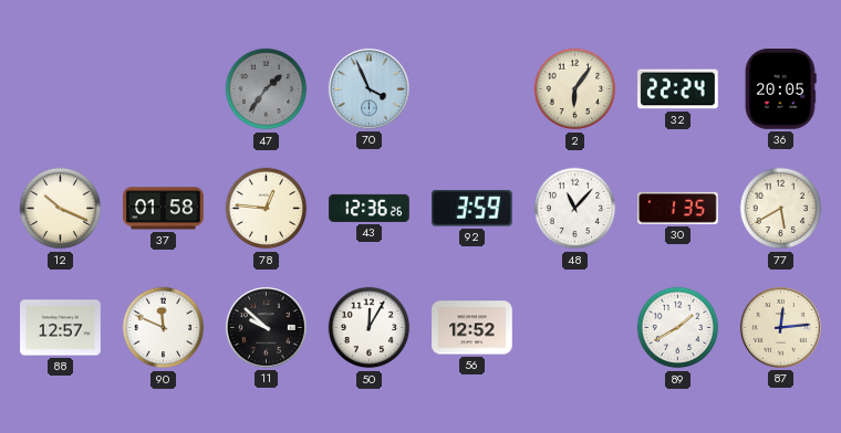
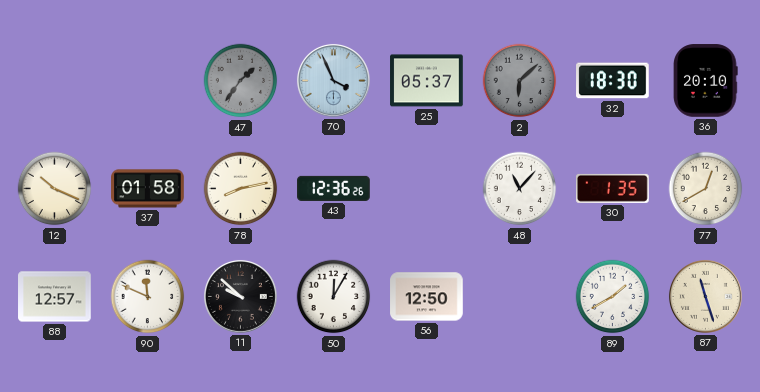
25: none -> 05:37
2: 6:06 -> 6:08
2 dial: cream -> grey
32: 22:24 -> 18:30
36: 20:05 -> 20:10
78: 12:46 -> 8:13
92: 3:59 -> none
77: 5:40 -> 12:40
56: 12:52 -> 12:50
87: 12:14 -> 11:27
